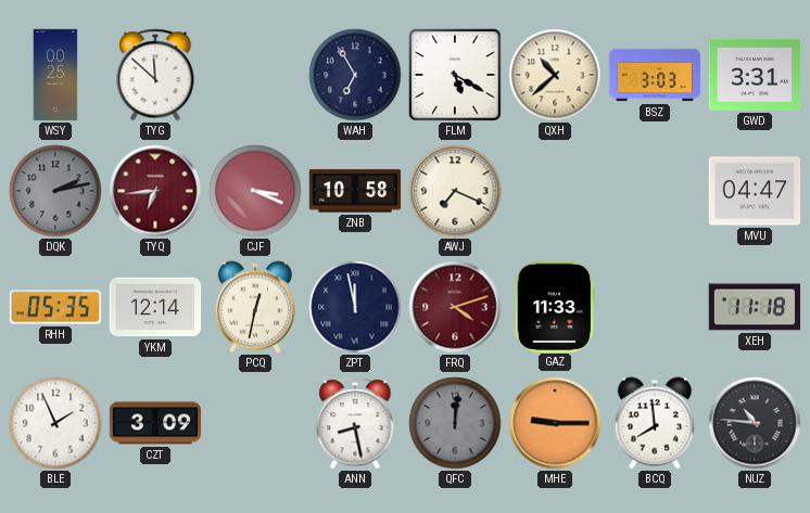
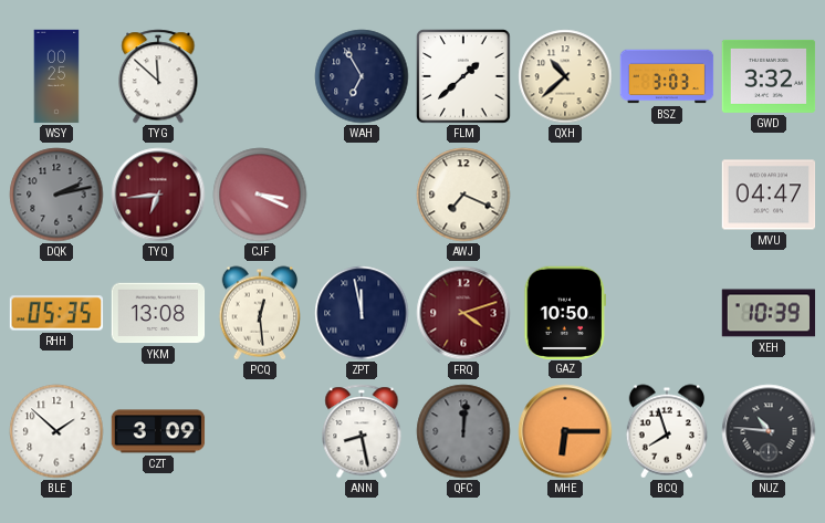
FLM: 5:20 -> 1:38
GWD: 3:31 -> 3:32
ZNB: 10:58 -> none
YKM: 12:14 -> 13:08
PCQ: 12:32 -> 12:29
GAZ: 11:33 -> 10:50
XEH: 11:18 -> 10:39
BLE: 1:56 -> 1:52
MHE: 9:15 -> 6:15
BCQ: 7:59 -> 7:57
